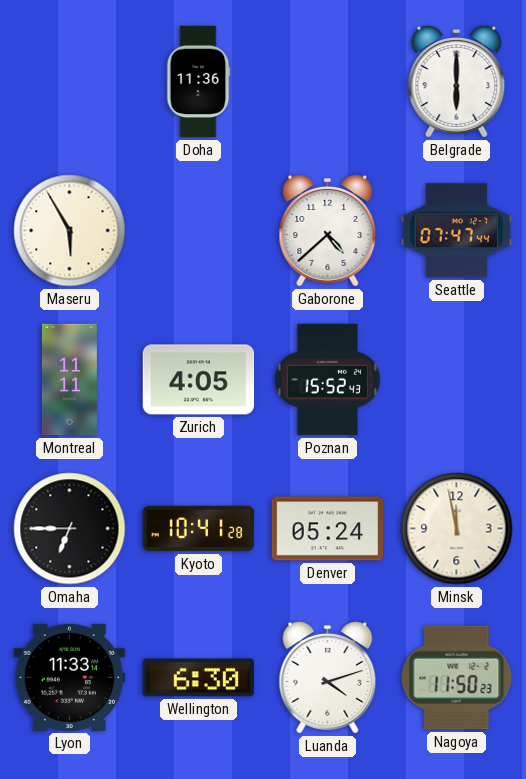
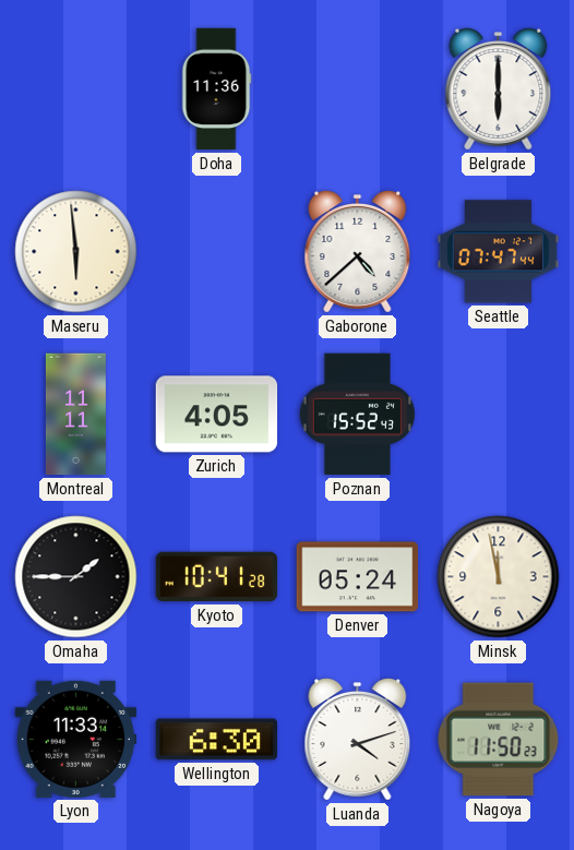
Maseru: 5:55 -> 5:59
Omaha: 6:45 -> 1:45
